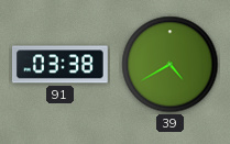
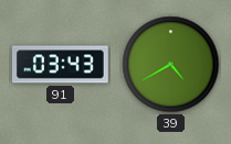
91: 03:38 -> 03:43
